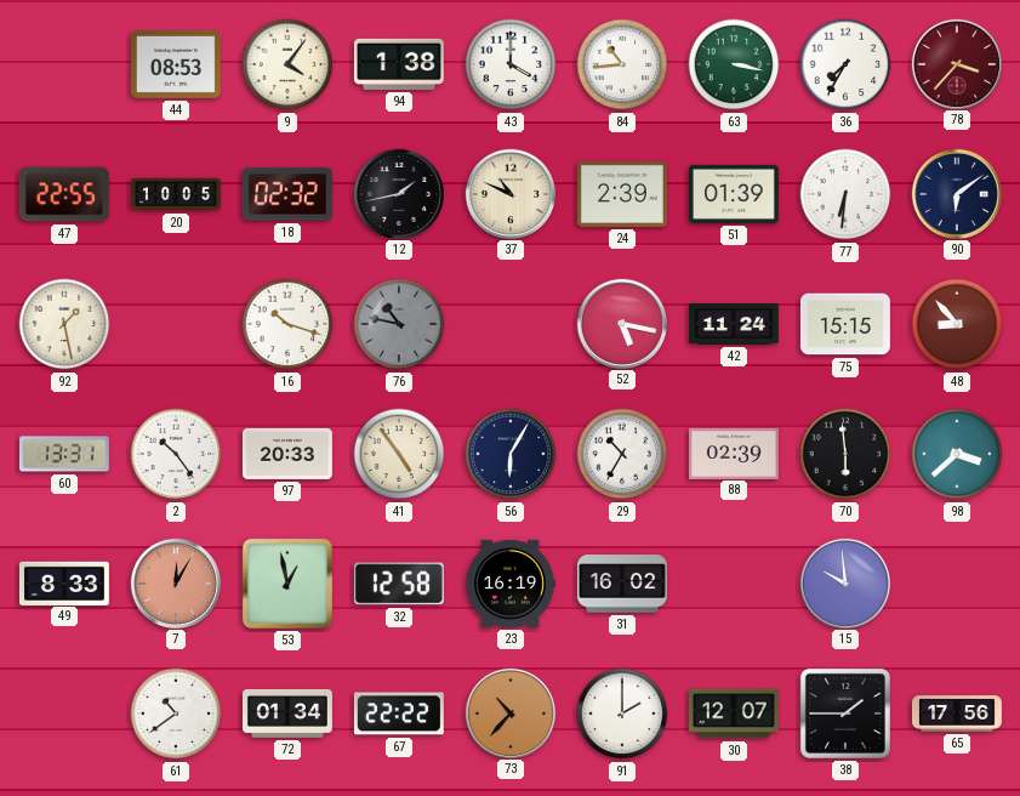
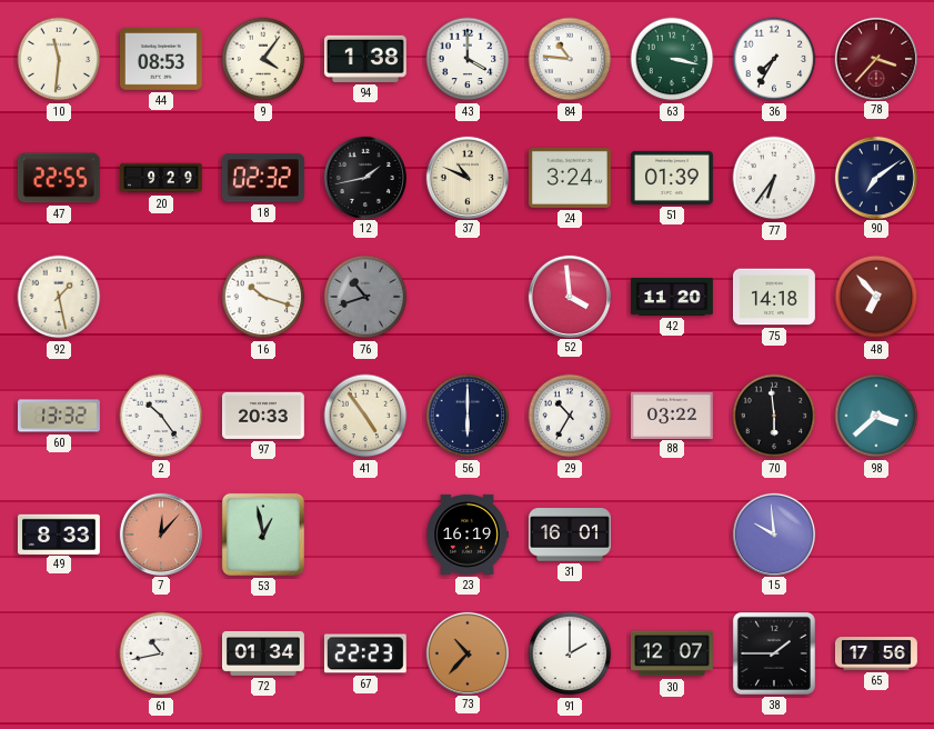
10: none -> 11:31
84: 10:44 -> 10:46
20: 10:05 -> 9:29
24: 2:39 -> 3:24
77: 6:31 -> 6:36
90: 6:09 -> 7:09
76: 10:47 -> 10:42
52: 5:17 -> 3:59
42: 11:24 -> 11:20
75: 15:15 -> 14:18
48: 8:53 -> 6:53
60: 13:31 -> 13:32
56: 6:05 -> 6:00
88: 02:39 -> 03:22
7: 12:05 -> 12:07
32: 12:58 -> none
31: 16:02 -> 16:01
61: 10:39 -> 10:43
67: 22:22 -> 22:23
